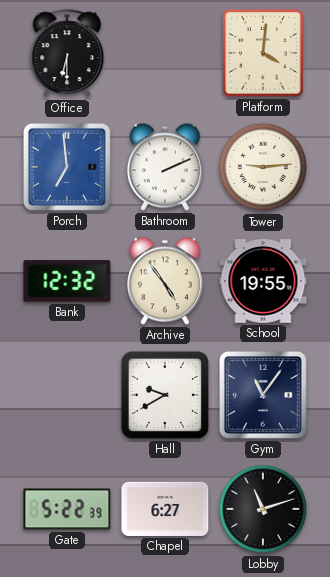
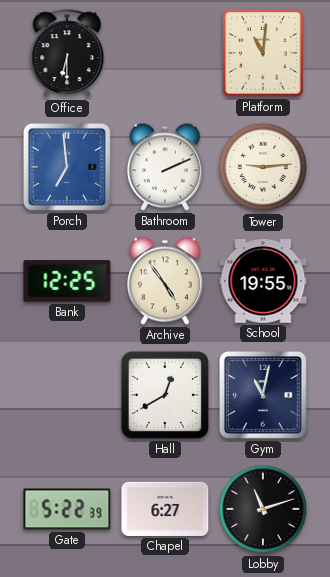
Platform: 4:01 -> 11:01
Bank: 12:32 -> 12:25
Hall: 9:40 -> 12:40
Gym: 11:06 -> 11:02
